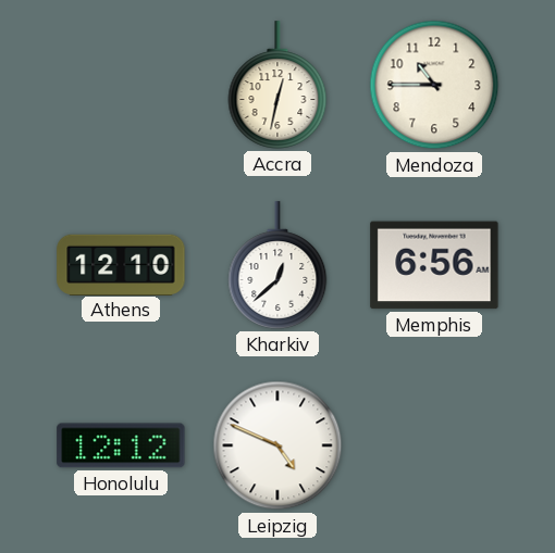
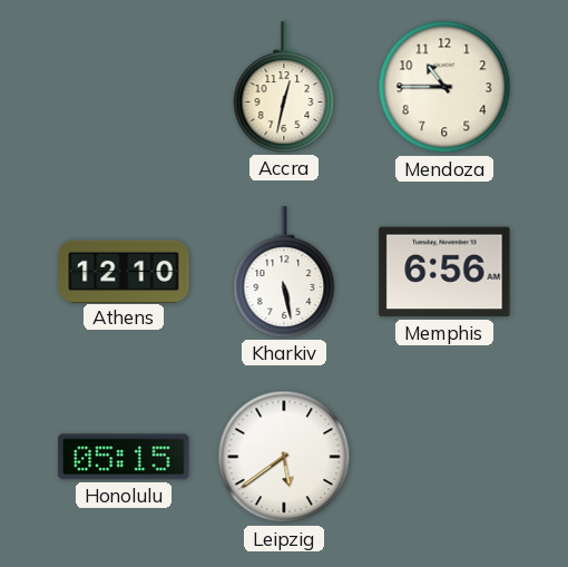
Kharkiv: 12:38 -> 5:28
Honolulu: 12:12 -> 05:15
Leipzig: 4:49 -> 5:39
